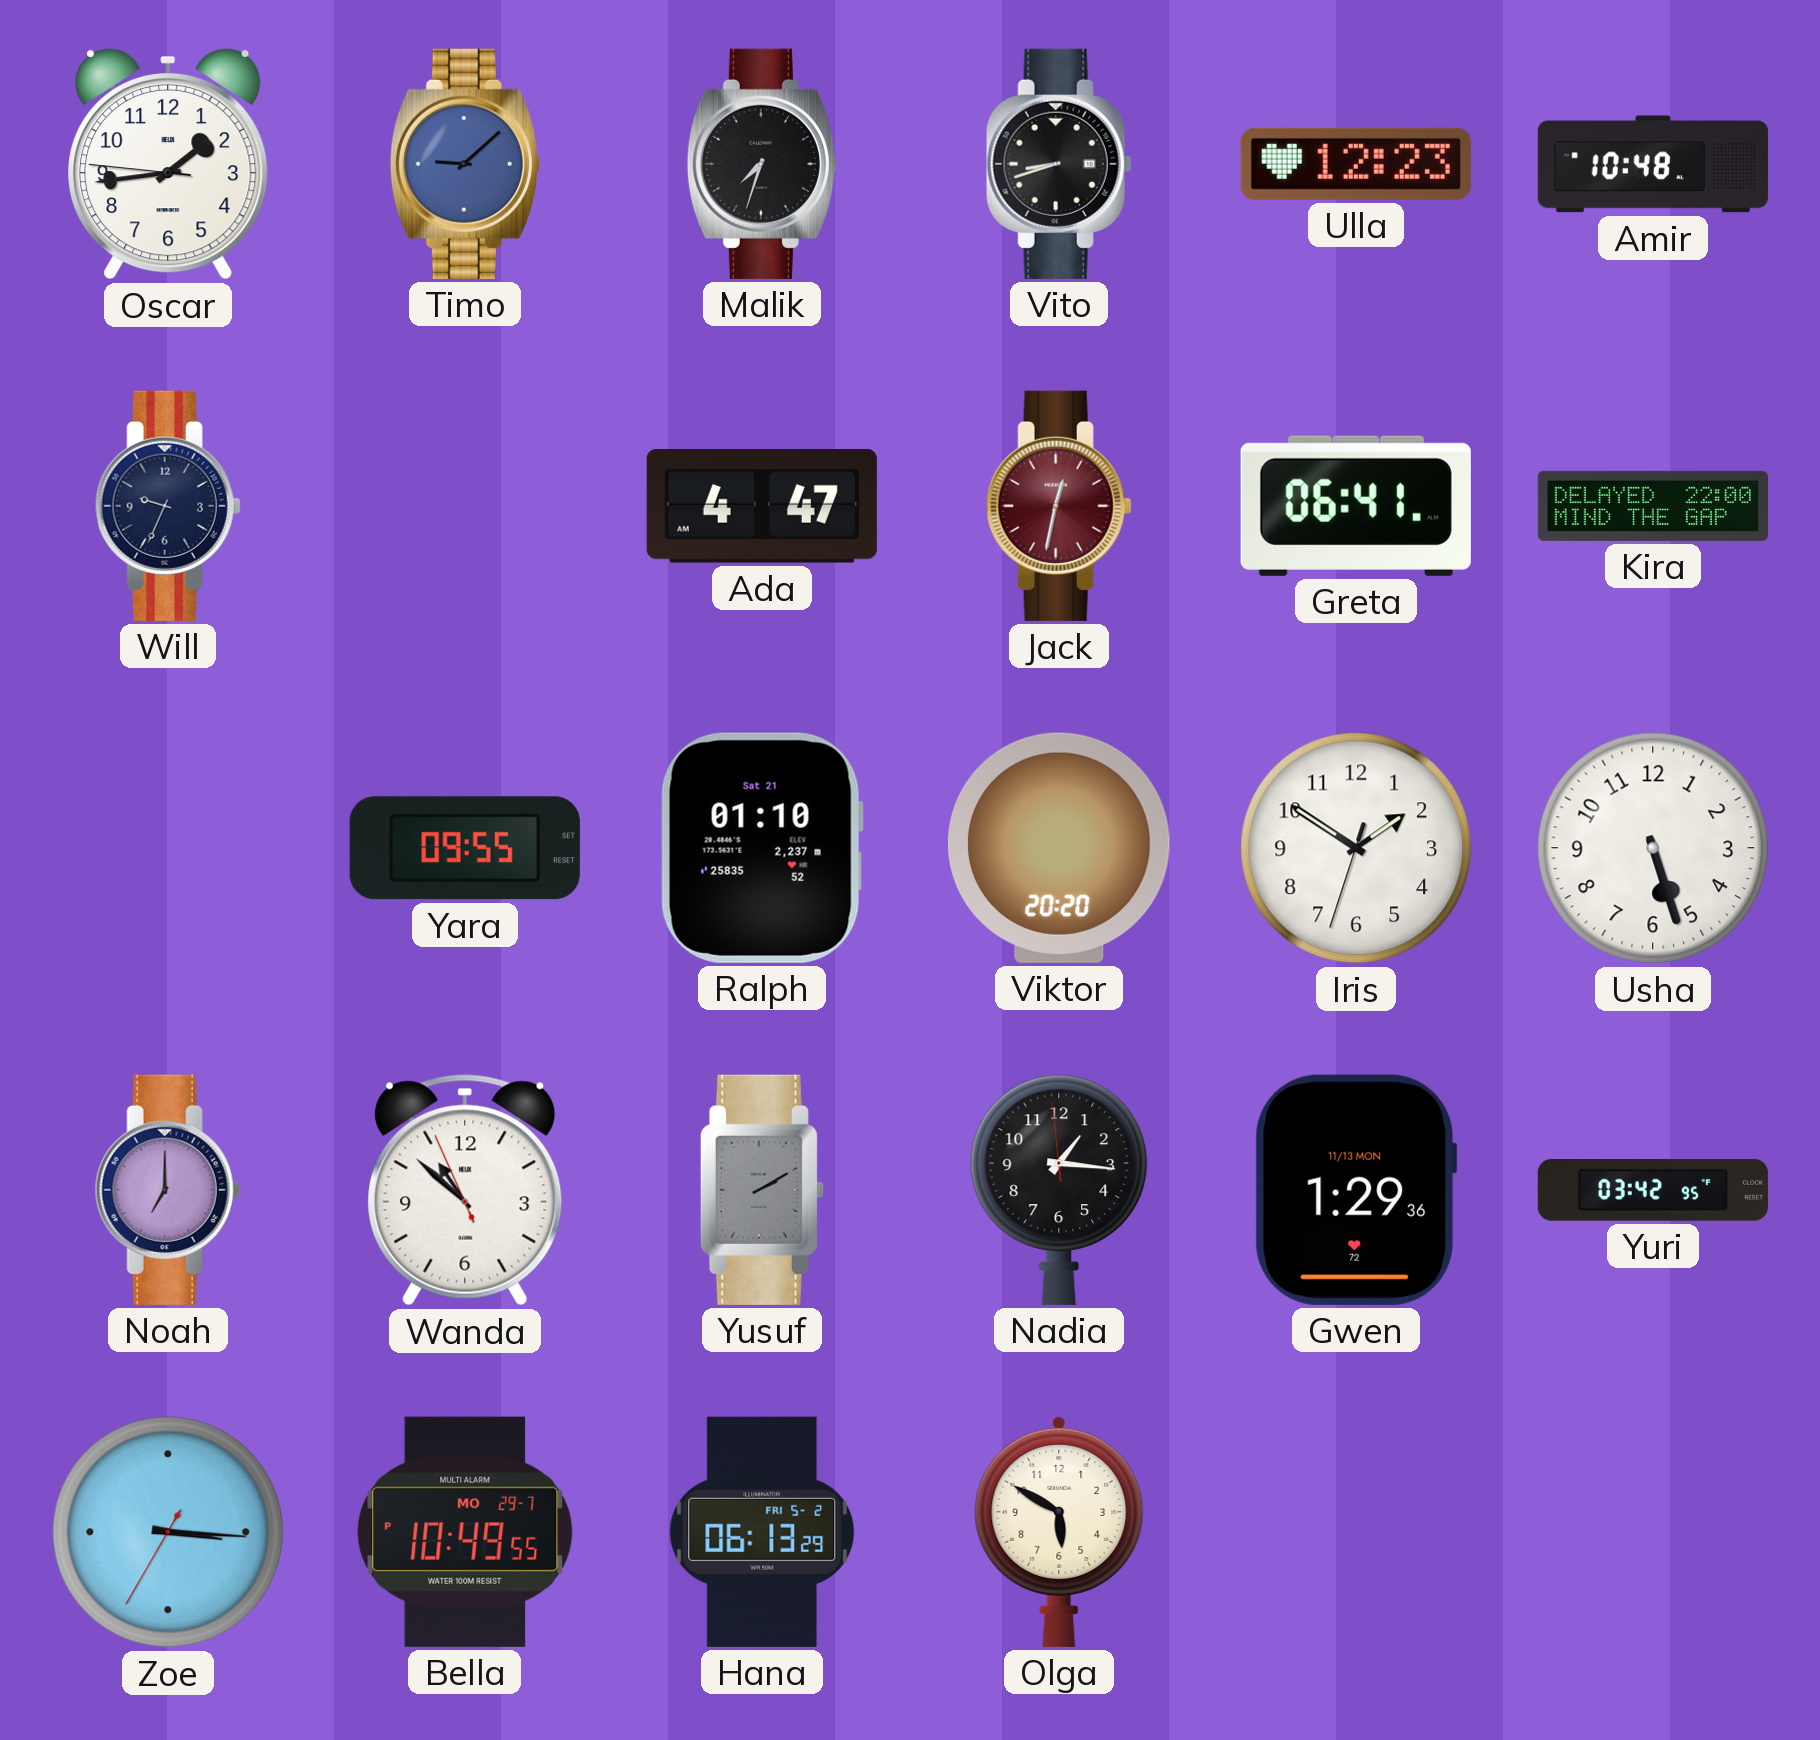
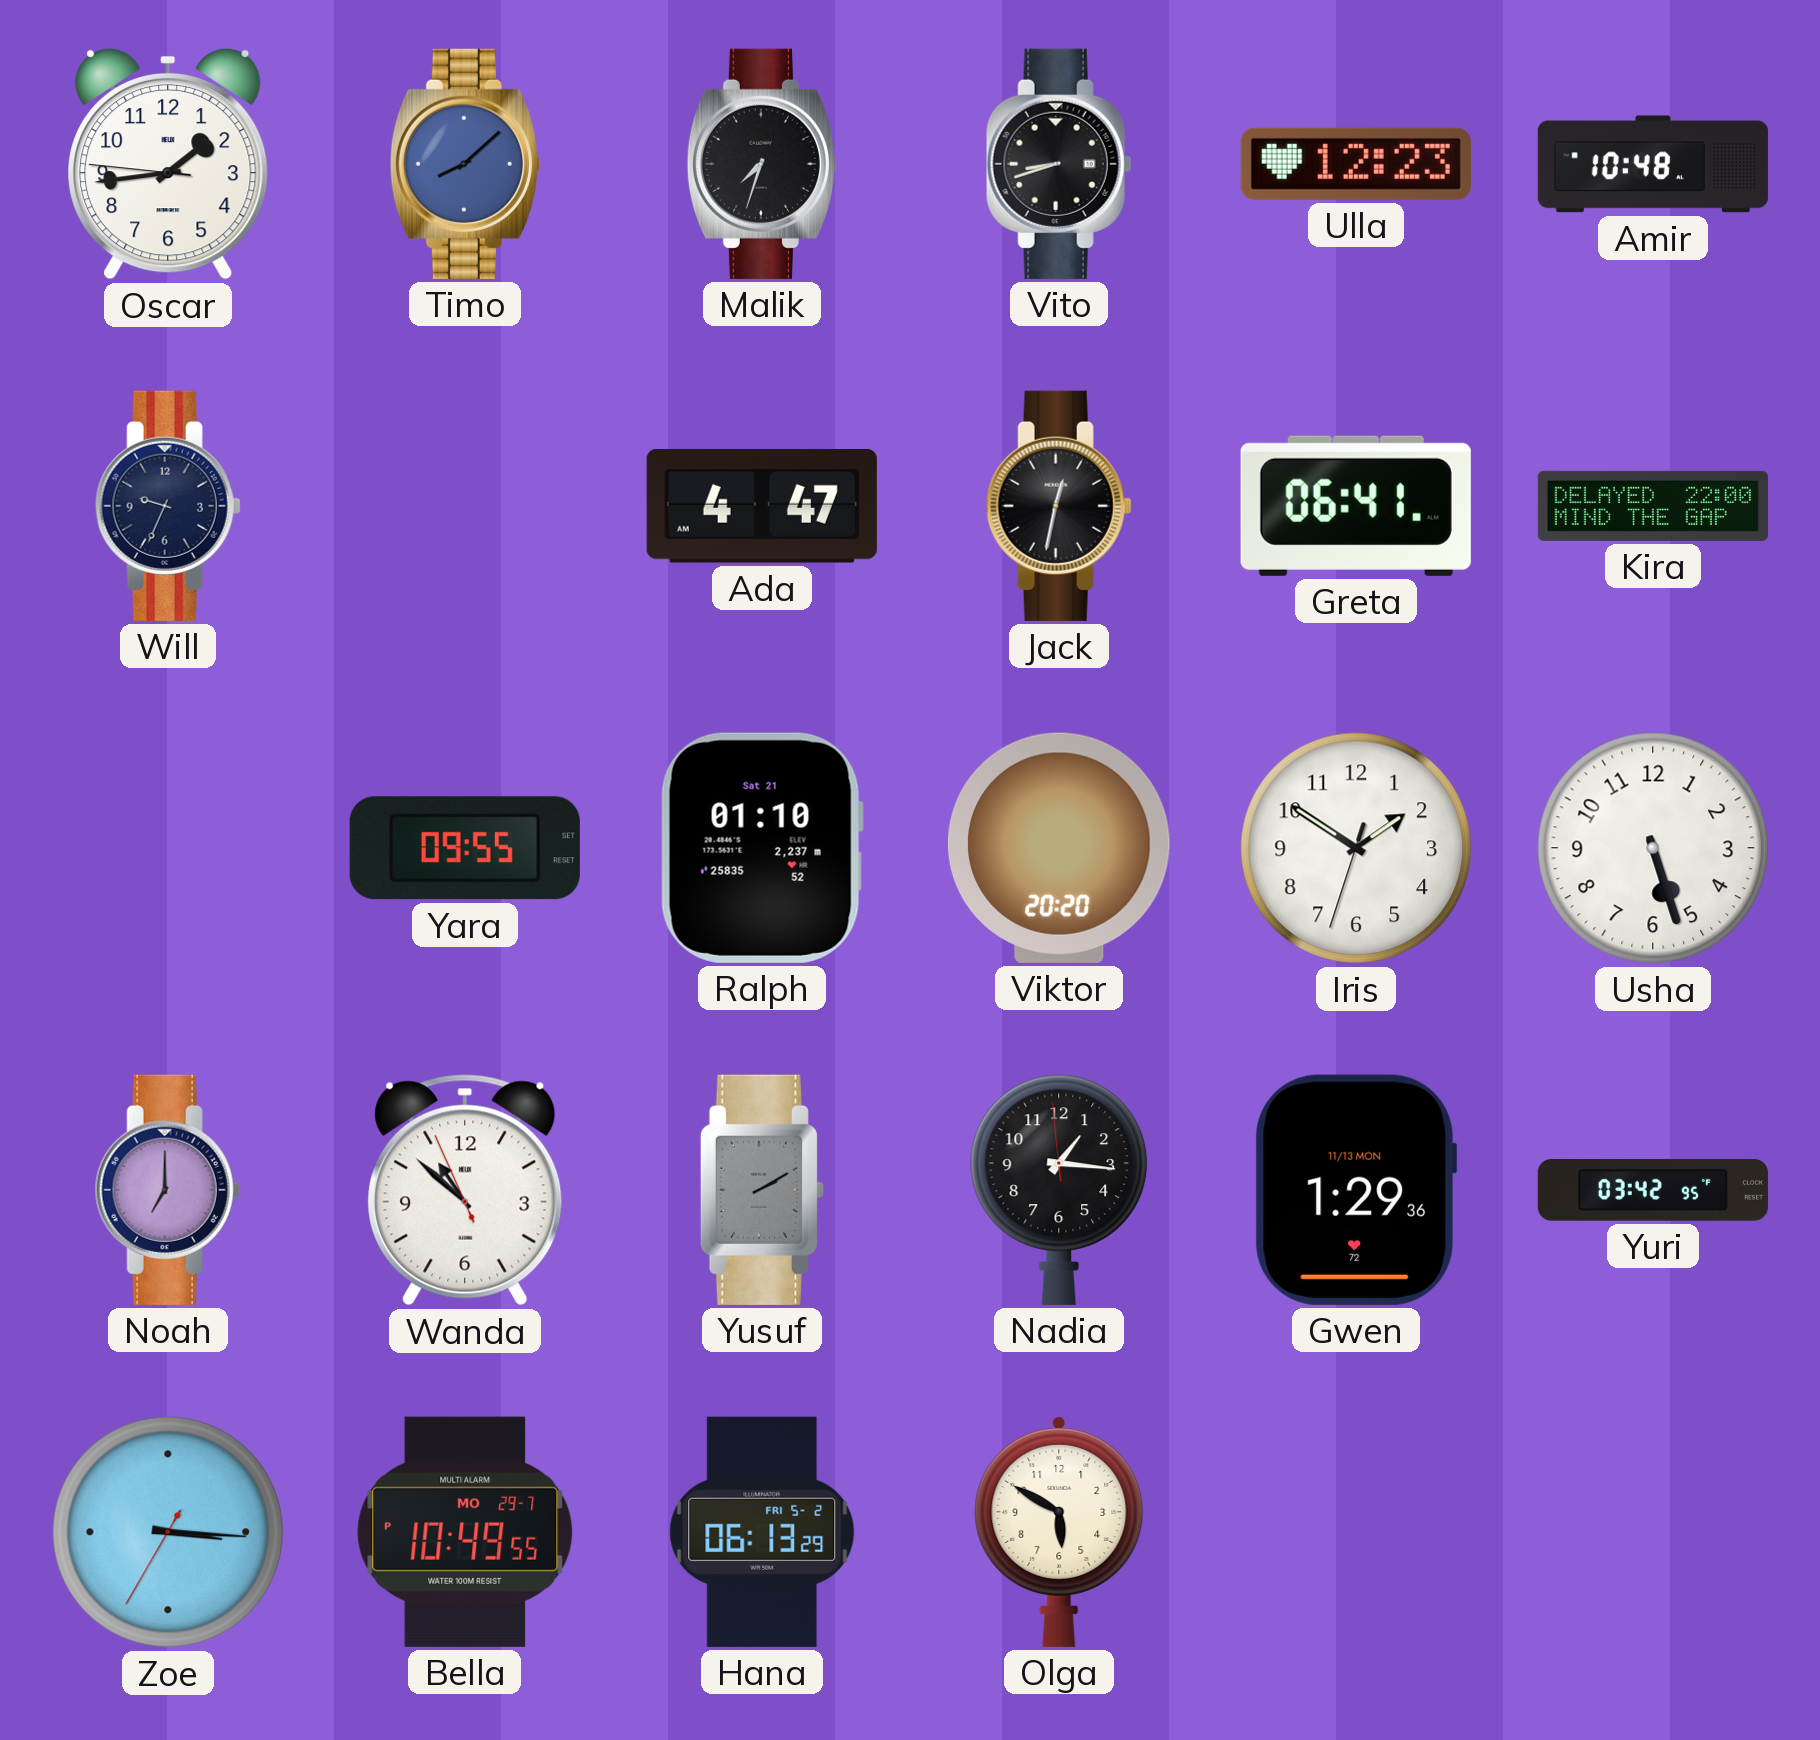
Timo: 9:08 -> 8:08
Jack dial: burgundy -> black
